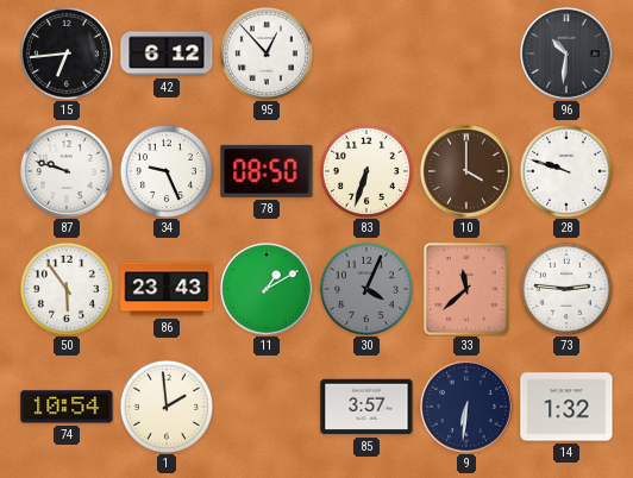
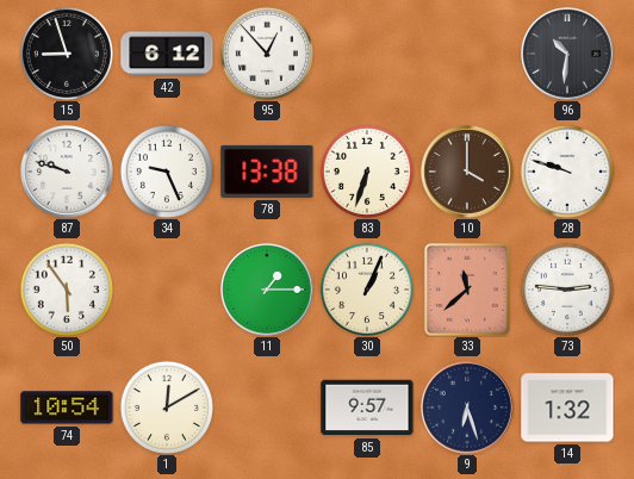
15: 6:44 -> 8:57
78: 08:50 -> 13:38
86: 23:43 -> none
11: 1:10 -> 1:15
30: 4:04 -> 1:04
30 dial: grey -> cream
1: 1:59 -> 12:10
85: 3:57 -> 9:57
9: 6:31 -> 6:27
